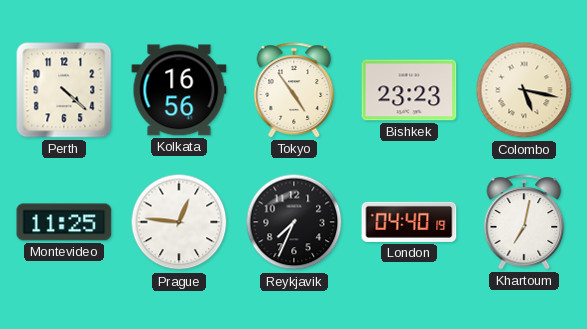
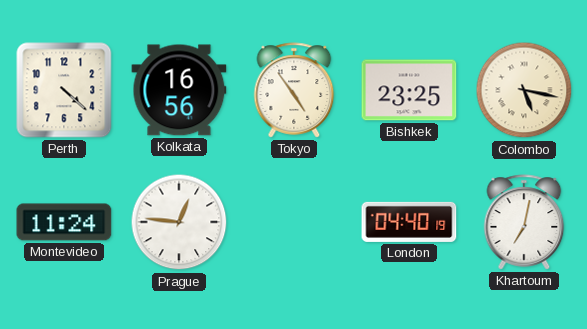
Bishkek: 23:23 -> 23:25
Montevideo: 11:25 -> 11:24
Reykjavik: 7:34 -> none
